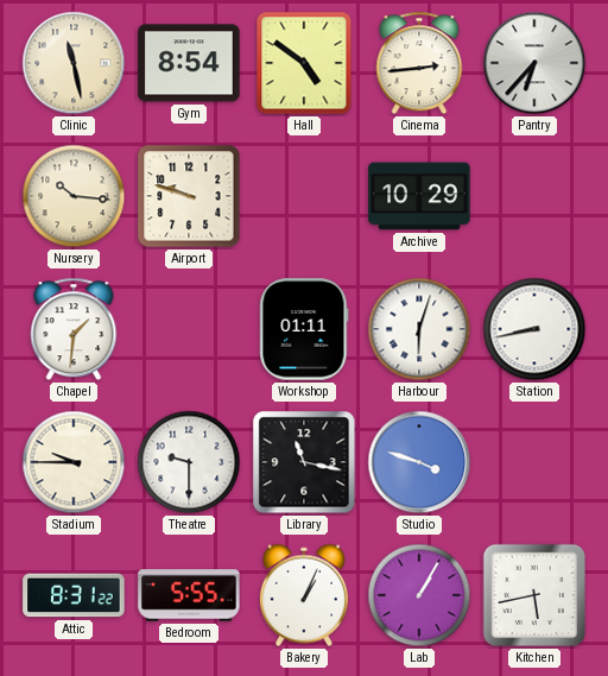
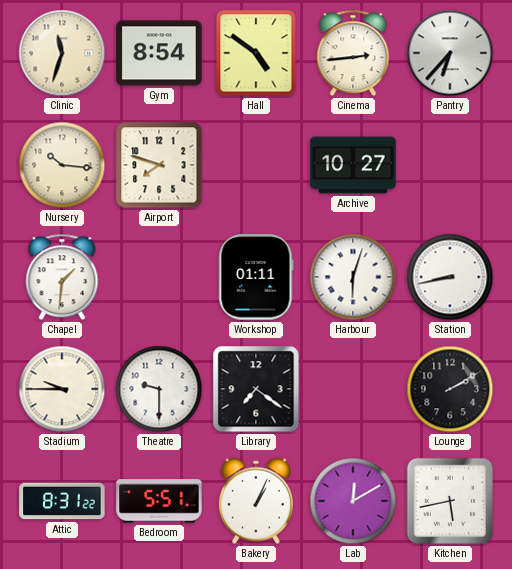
Clinic: 11:28 -> 11:33
Airport: 9:48 -> 7:48
Archive: 10:29 -> 10:27
Library: 11:17 -> 7:21
Studio: 3:48 -> none
Lounge: none -> 2:10
Bedroom: 5:55 -> 5:51
Lab: 1:05 -> 12:10
